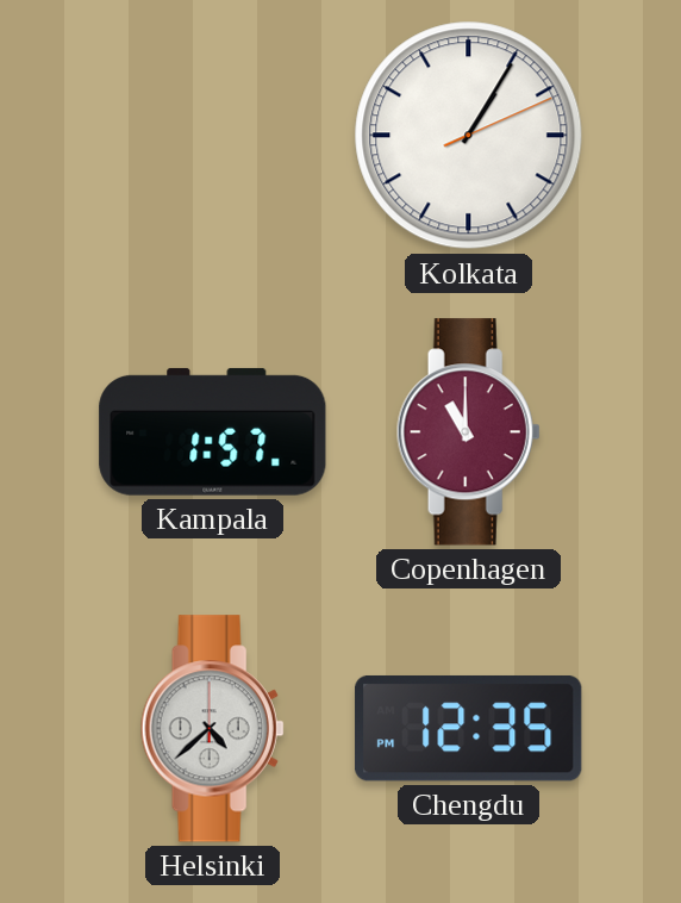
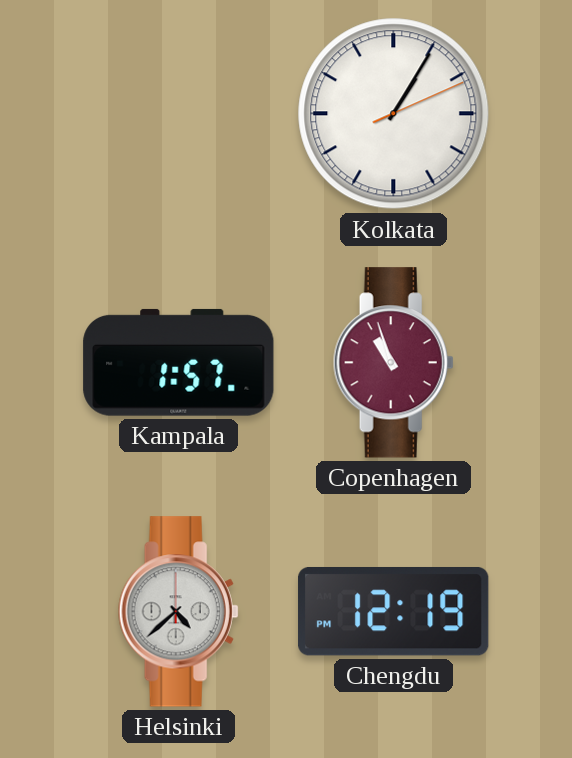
Copenhagen: 11:00 -> 10:57
Chengdu: 12:35 -> 12:19
